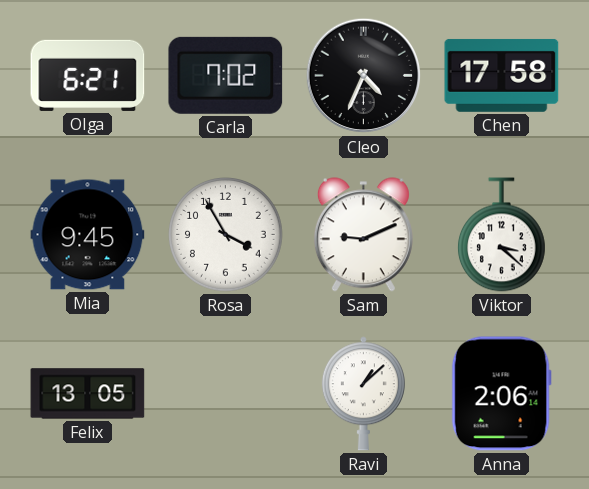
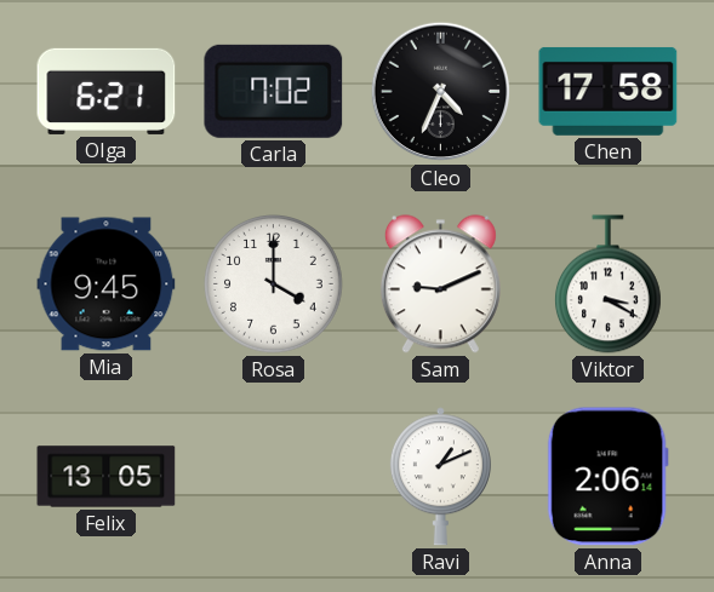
Rosa: 3:55 -> 4:00
Viktor: 3:22 -> 3:20
Ravi: 1:08 -> 1:11
